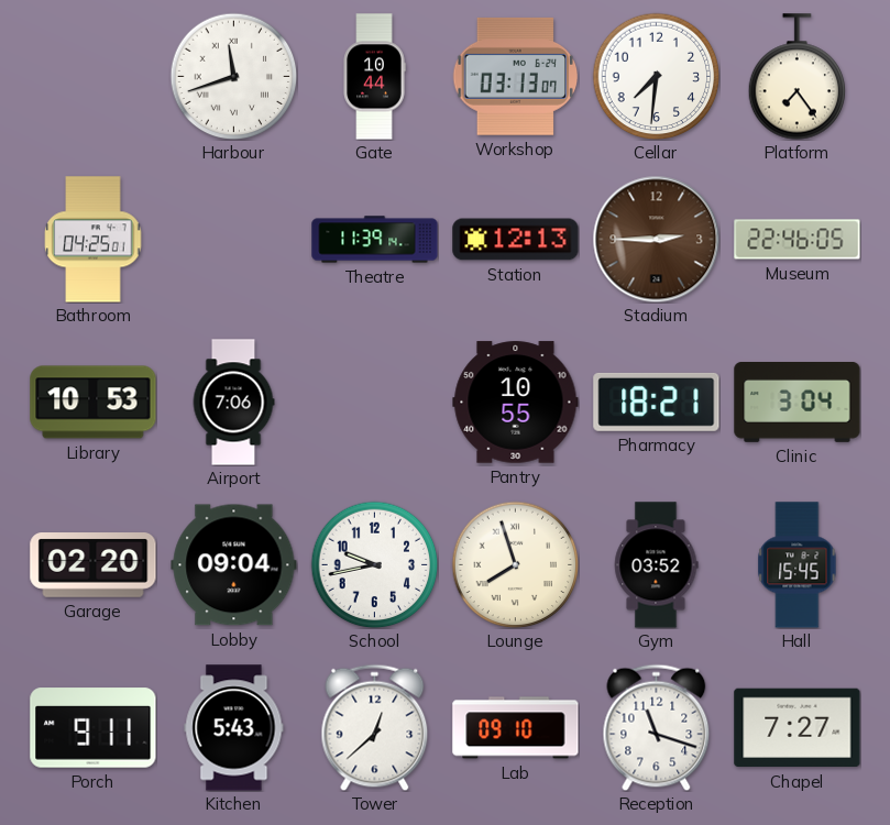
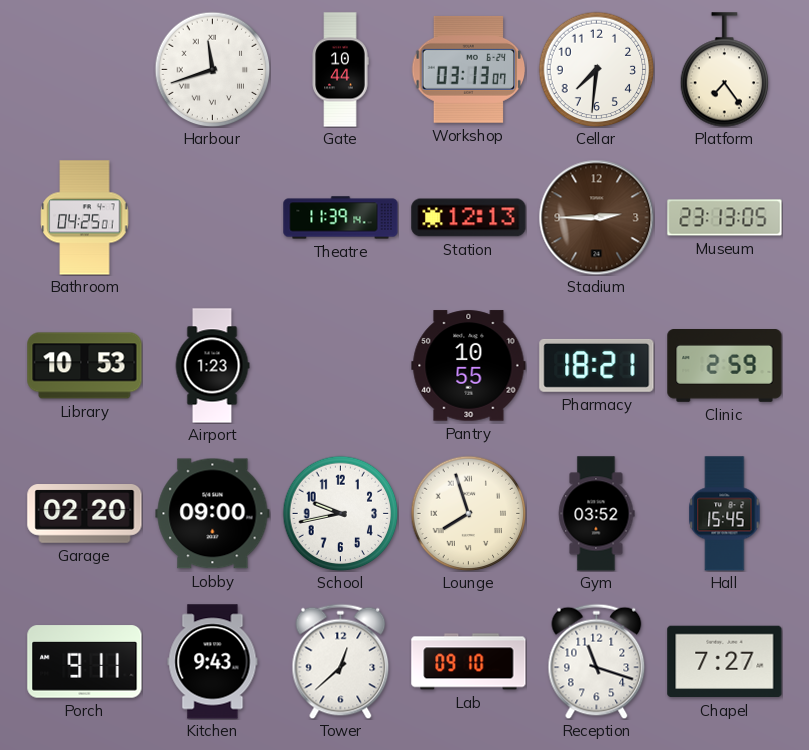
Museum: 22:46 -> 23:13
Airport: 7:06 -> 1:23
Clinic: 3:04 -> 2:59
Lobby: 09:04 -> 09:00
Kitchen: 5:43 -> 9:43
